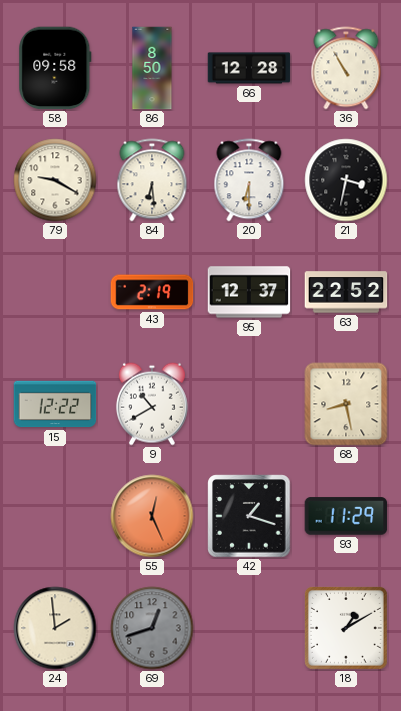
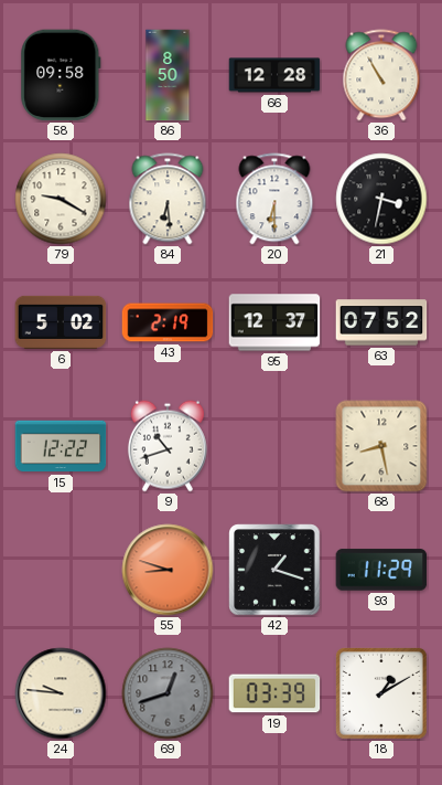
6: none -> 5:02
63: 22:52 -> 07:52
9: 10:40 -> 10:42
55: 12:26 -> 8:48
24: 1:59 -> 9:46
19: none -> 03:39
